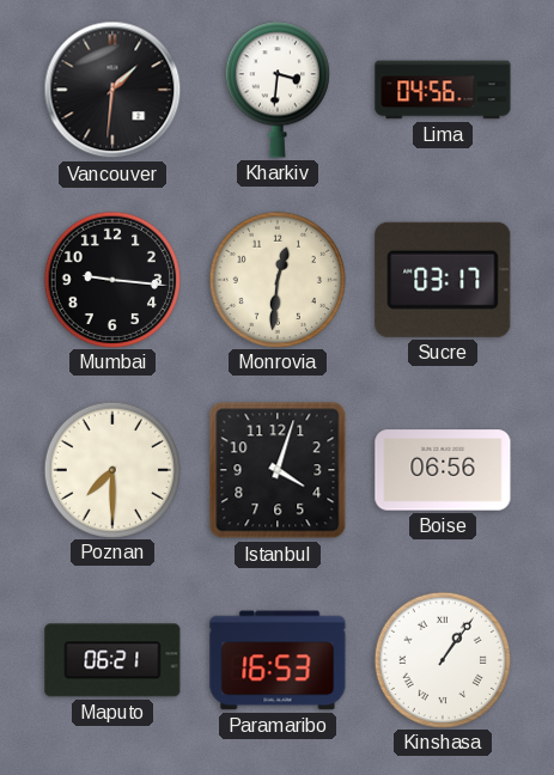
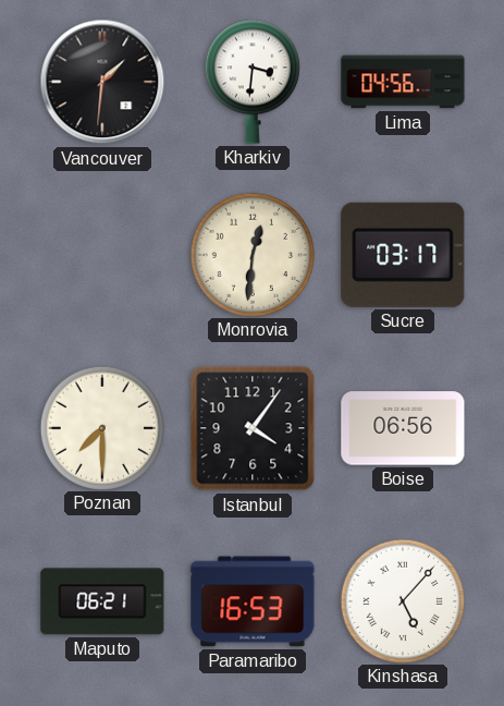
Mumbai: 9:16 -> none
Istanbul: 4:03 -> 4:06
Kinshasa: 1:06 -> 5:07
